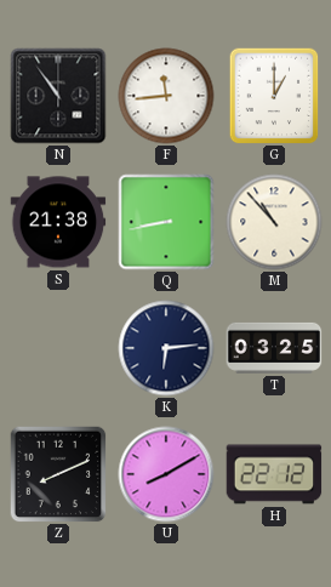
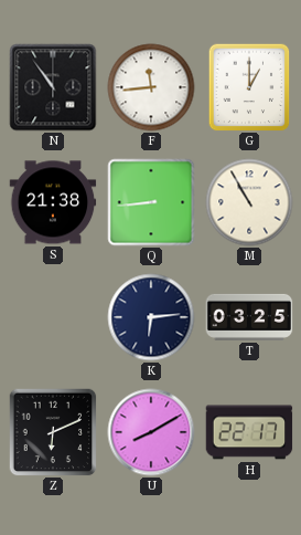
Q: 8:43 -> 8:44
M: 10:53 -> 10:55
Z: 8:11 -> 6:11
H: 22:12 -> 22:17
